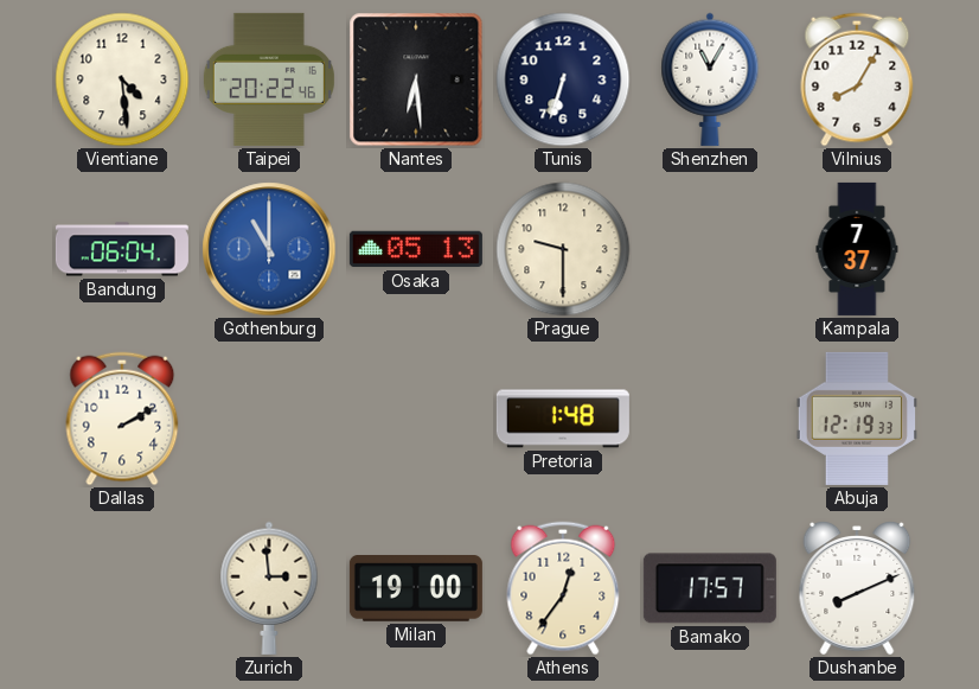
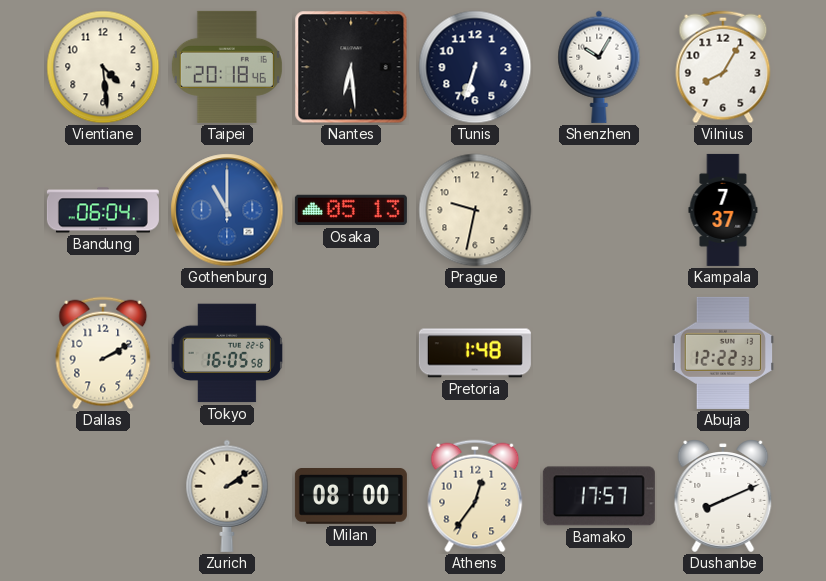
Taipei: 20:22 -> 20:18
Shenzhen: 11:05 -> 10:05
Prague: 9:30 -> 9:32
Tokyo: none -> 16:05
Abuja: 12:19 -> 12:22
Zurich: 2:59 -> 2:09
Milan: 19:00 -> 08:00
